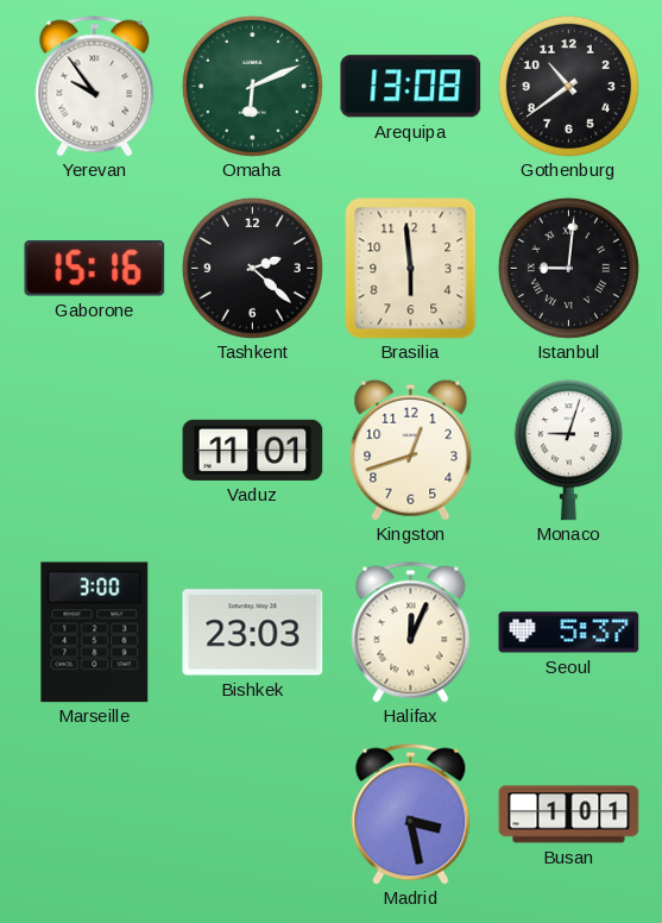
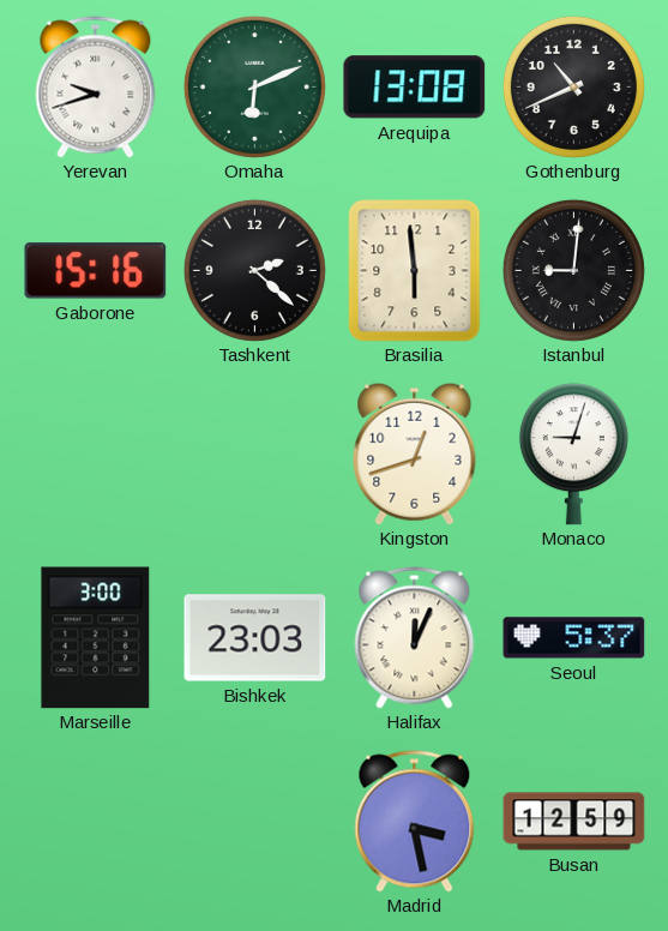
Yerevan: 9:54 -> 9:42
Gothenburg: 10:39 -> 10:41
Vaduz: 11:01 -> none
Busan: 1:01 -> 12:59
